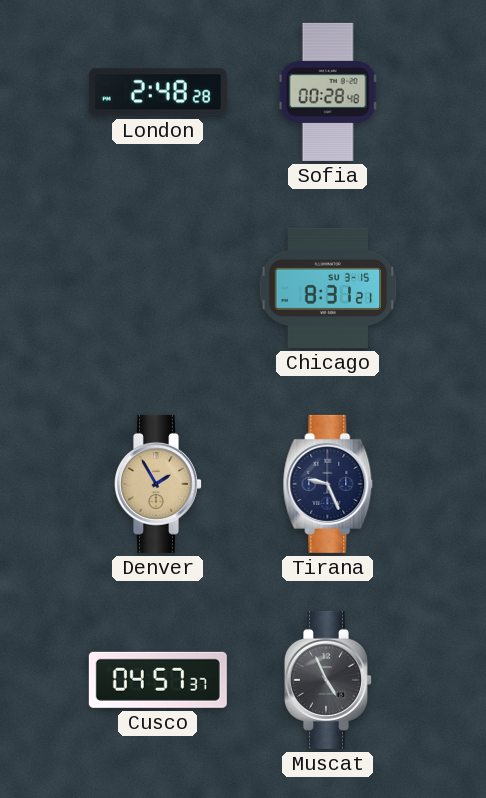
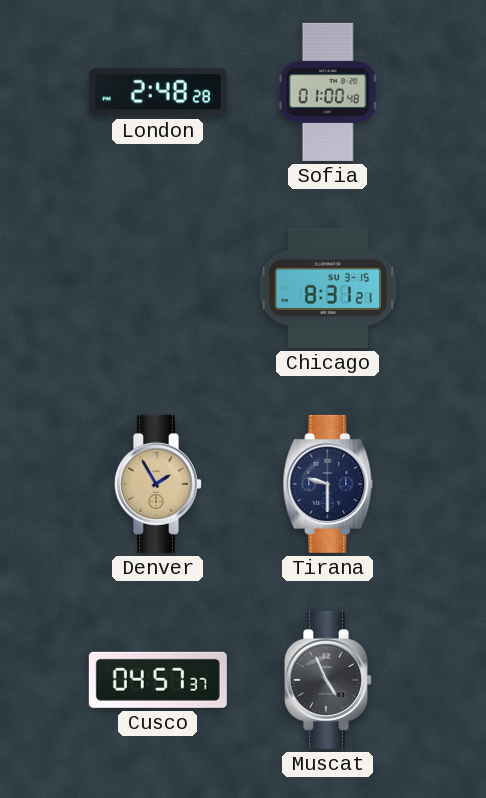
Sofia: 00:28 -> 01:00
Tirana: 9:26 -> 9:30
